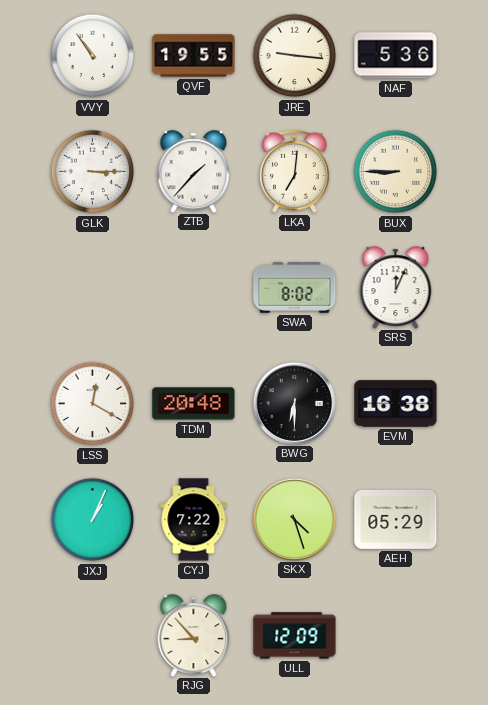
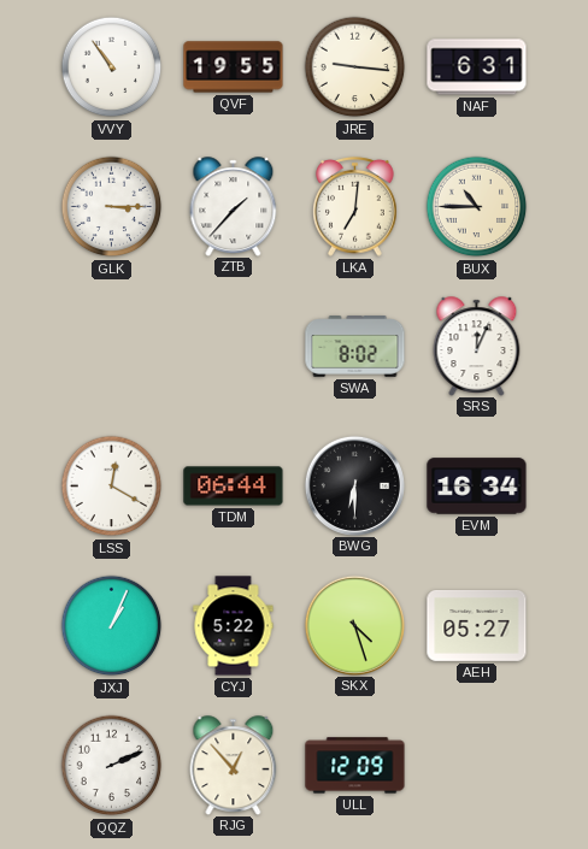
NAF: 5:36 -> 6:31
BUX: 8:45 -> 10:45
TDM: 20:48 -> 06:44
EVM: 16:38 -> 16:34
CYJ: 7:22 -> 5:22
AEH: 05:29 -> 05:27
QQZ: none -> 2:11
RJG: 8:53 -> 12:53
